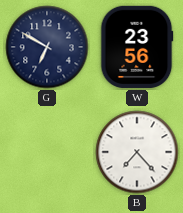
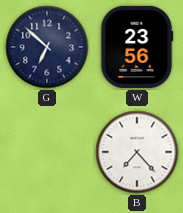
G: 6:50 -> 6:52
